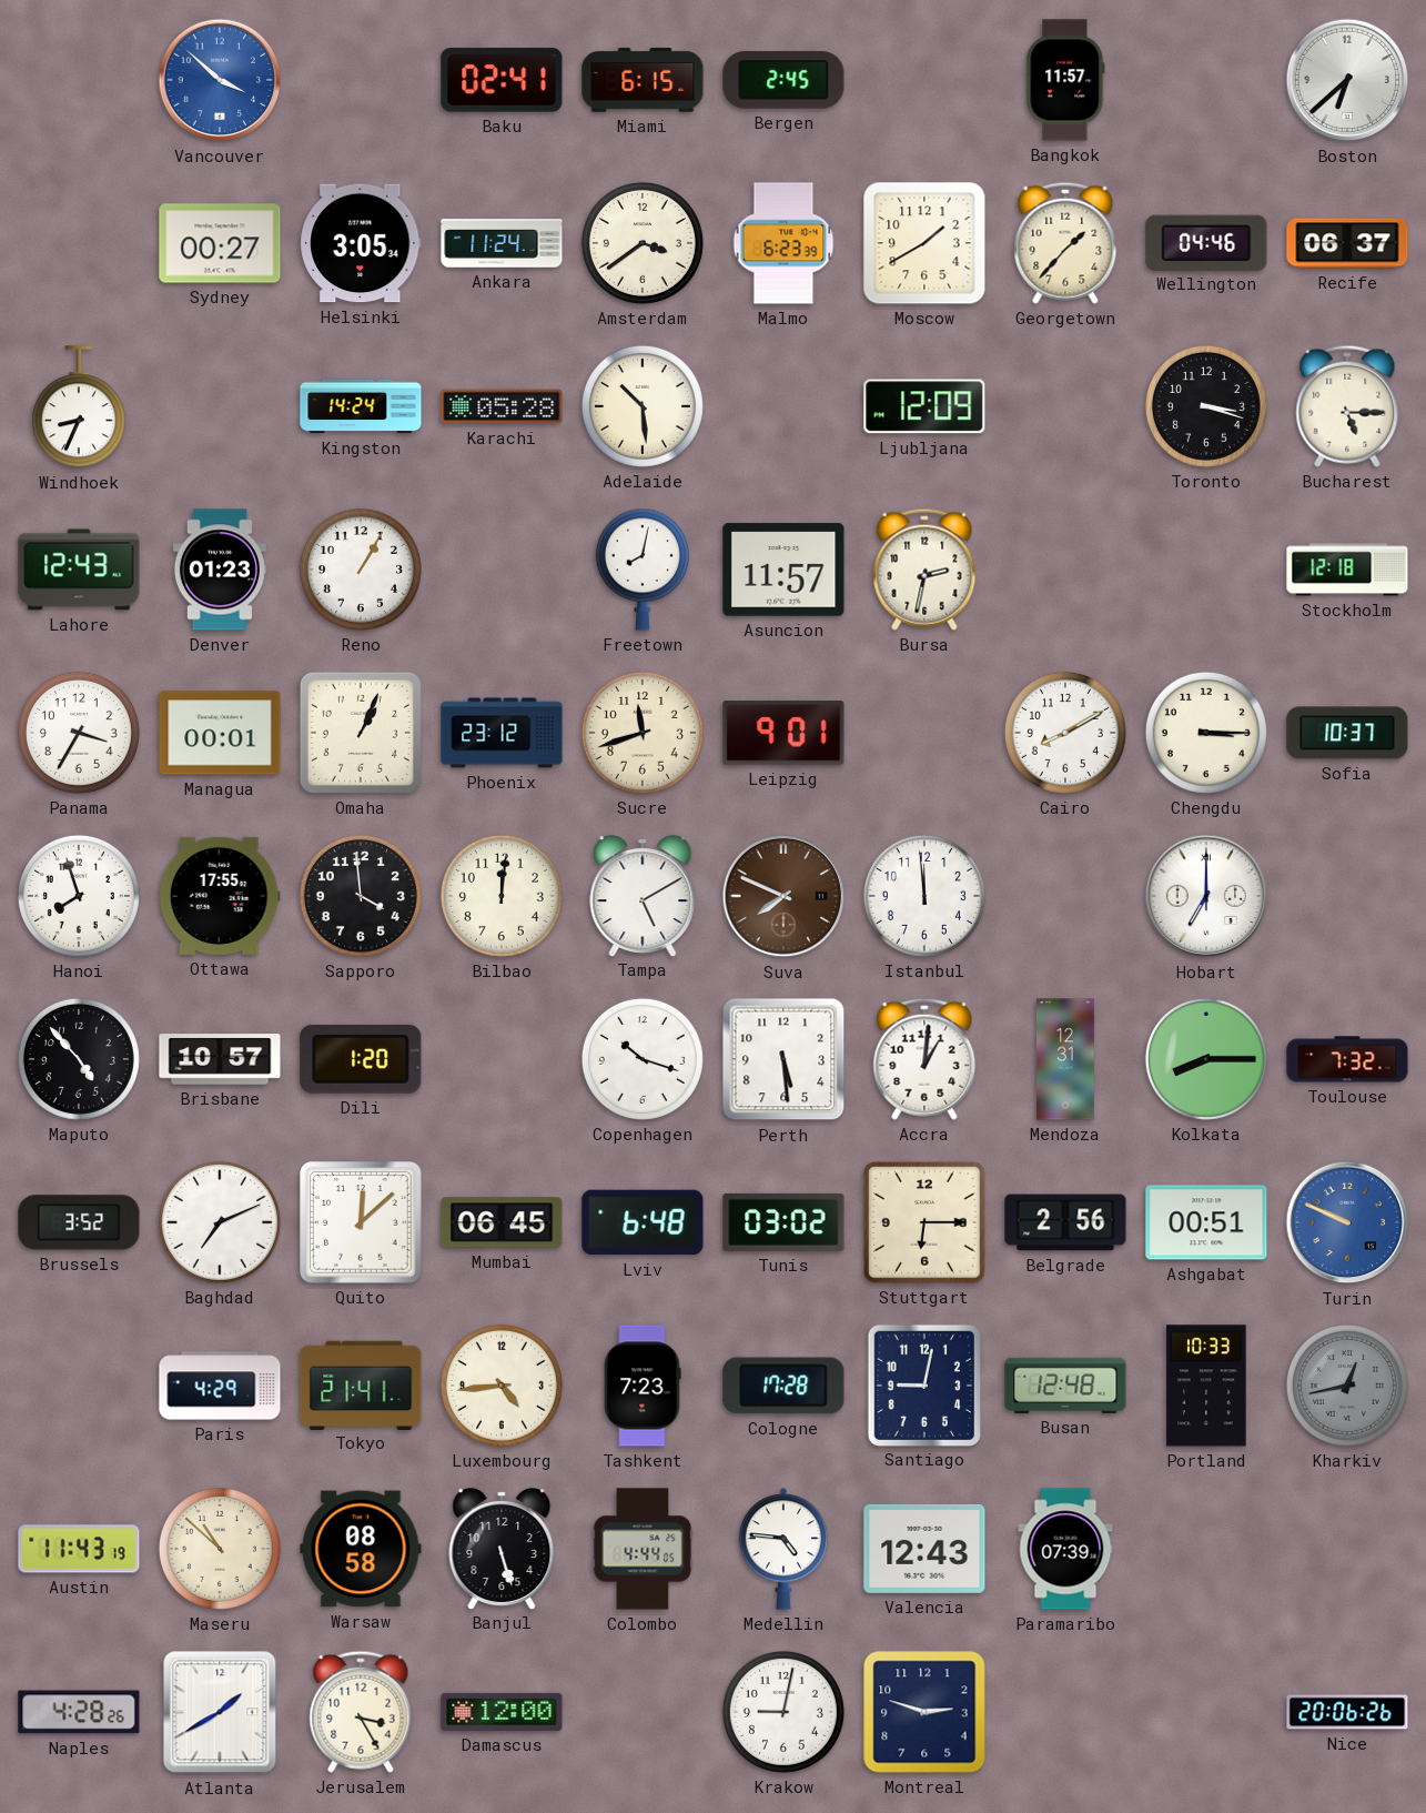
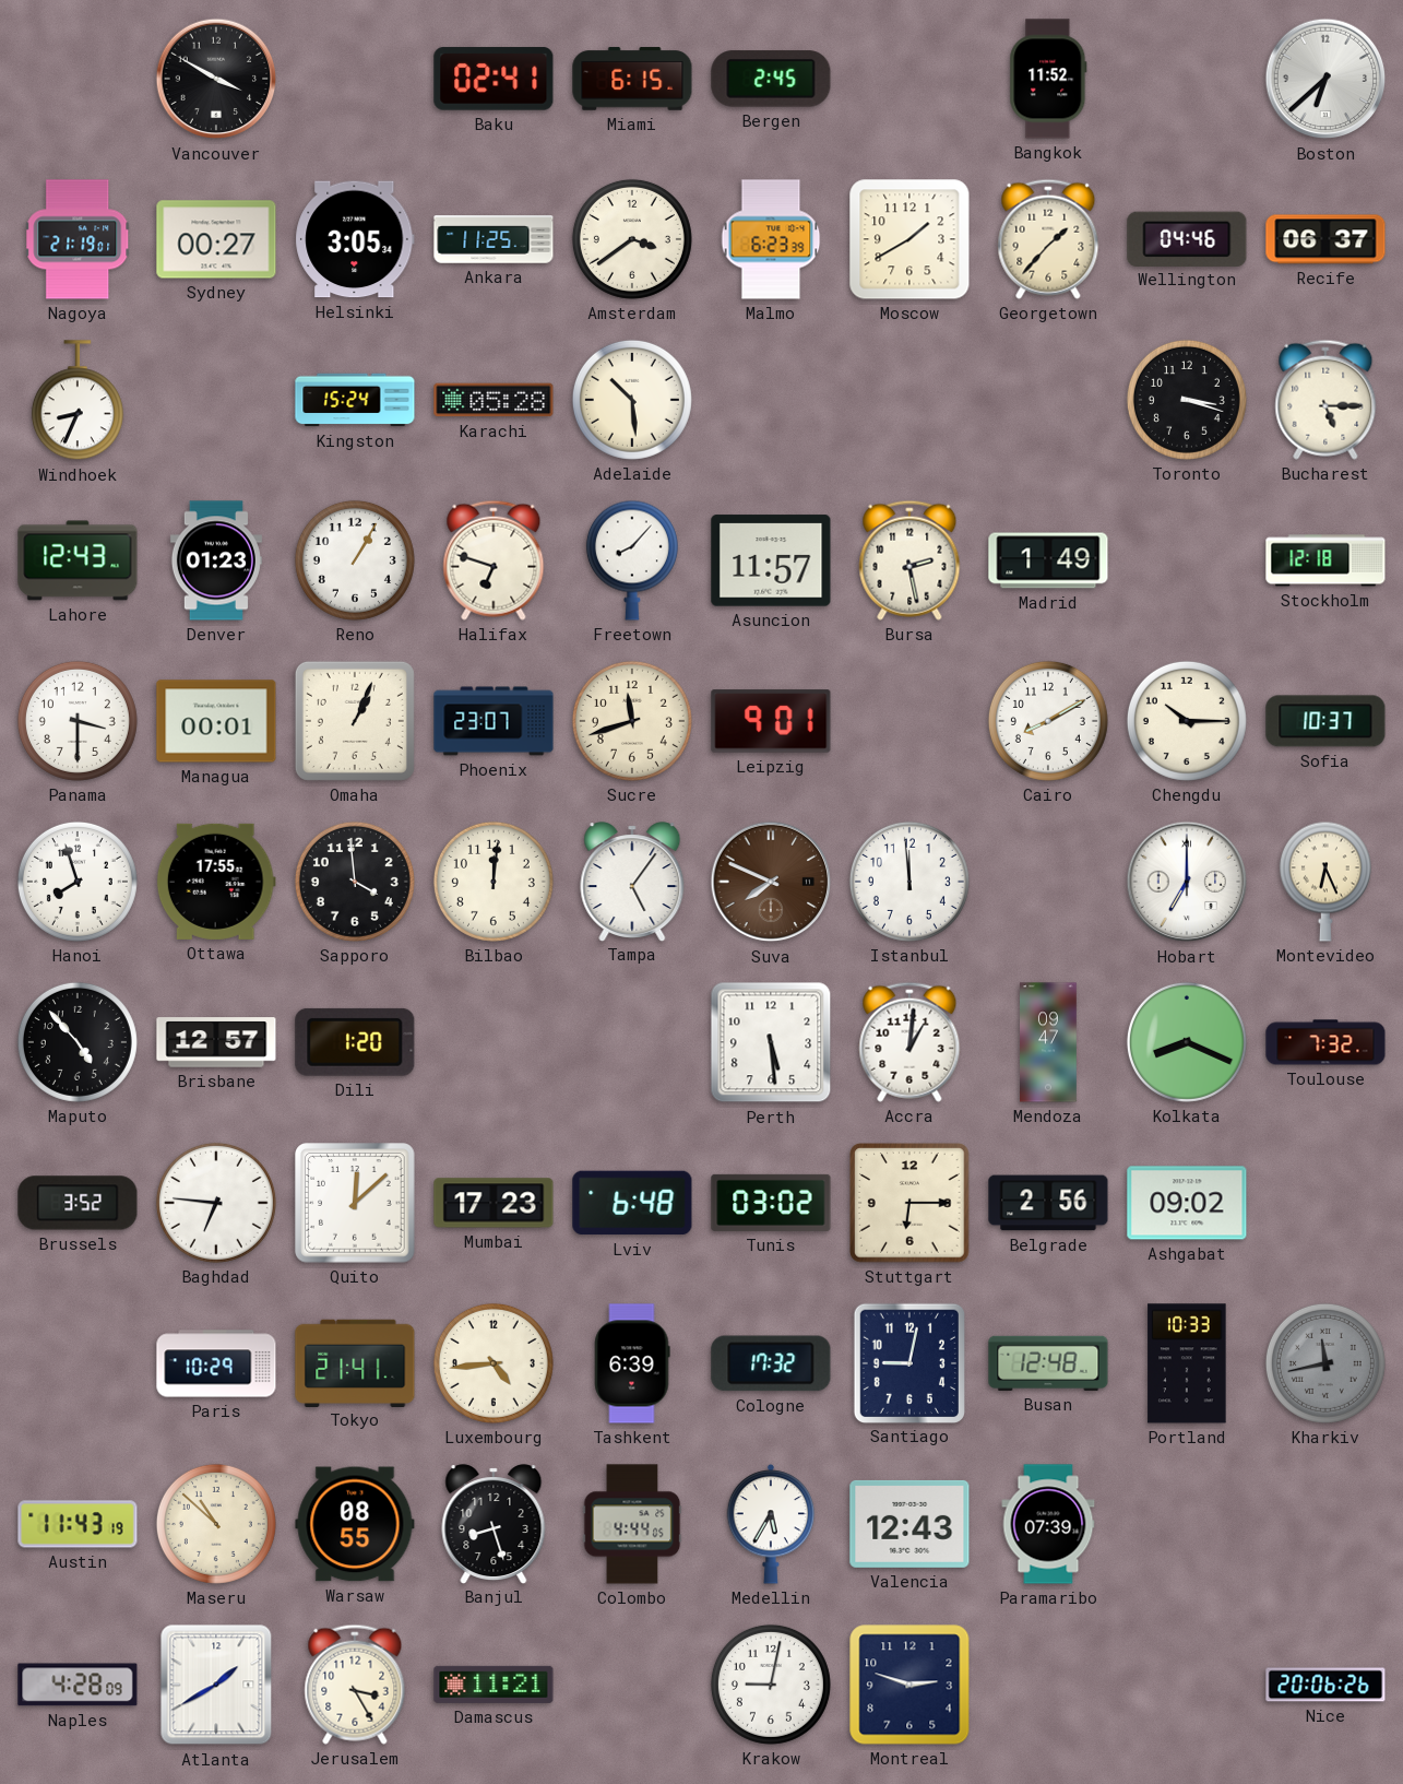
Vancouver: 3:52 -> 3:50
Vancouver dial: blue -> black
Bangkok: 11:57 -> 11:52
Nagoya: none -> 21:19
Ankara: 11:24 -> 11:25
Kingston: 14:24 -> 15:24
Ljubljana: 12:09 -> none
Halifax: none -> 6:48
Freetown: 8:02 -> 8:07
Bursa: 2:32 -> 2:28
Madrid: none -> 1:49
Panama: 3:35 -> 3:30
Phoenix: 23:12 -> 23:07
Chengdu: 3:15 -> 10:15
Tampa: 5:10 -> 5:06
Montevideo: none -> 6:26
Brisbane: 10:57 -> 12:57
Copenhagen: 10:18 -> none
Mendoza: 12:31 -> 09:47
Kolkata: 8:15 -> 8:19
Baghdad: 7:11 -> 6:46
Mumbai: 06:45 -> 17:23
Ashgabat: 00:51 -> 09:02
Turin: 9:49 -> none
Paris: 4:29 -> 10:29
Tashkent: 7:23 -> 6:39
Cologne: 17:28 -> 17:32
Kharkiv: 12:43 -> 11:43
Warsaw: 08:58 -> 08:55
Banjul: 5:27 -> 8:27
Medellin: 4:46 -> 5:35
Naples: 4:28:26 -> 4:28:09
Damascus: 12:00 -> 11:21
